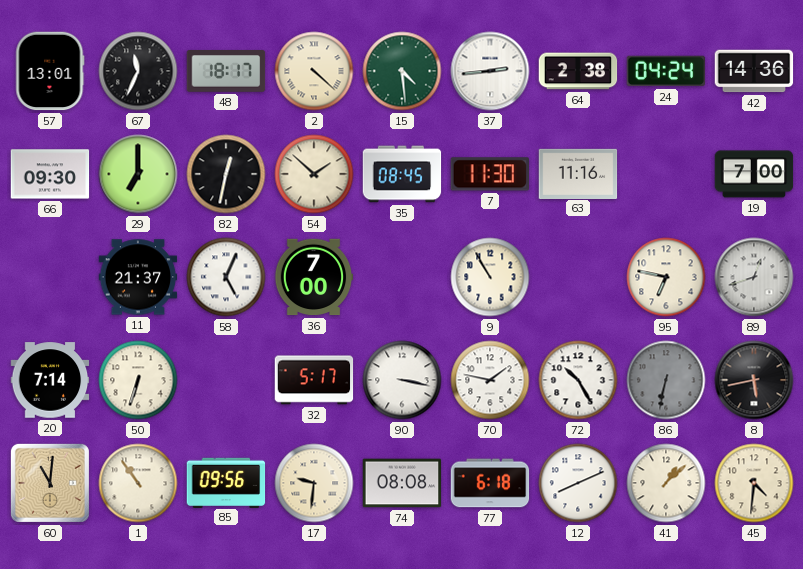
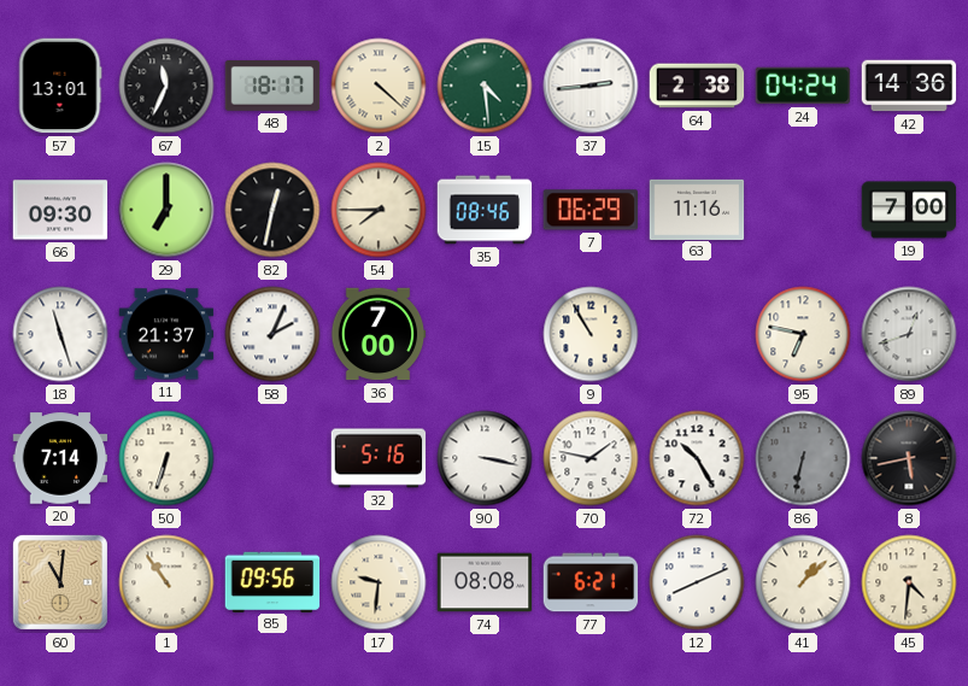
54: 1:52 -> 7:45
35: 08:45 -> 08:46
7: 11:30 -> 06:29
18: none -> 11:27
58: 5:04 -> 2:04
32: 5:17 -> 5:16
77: 6:18 -> 6:21
